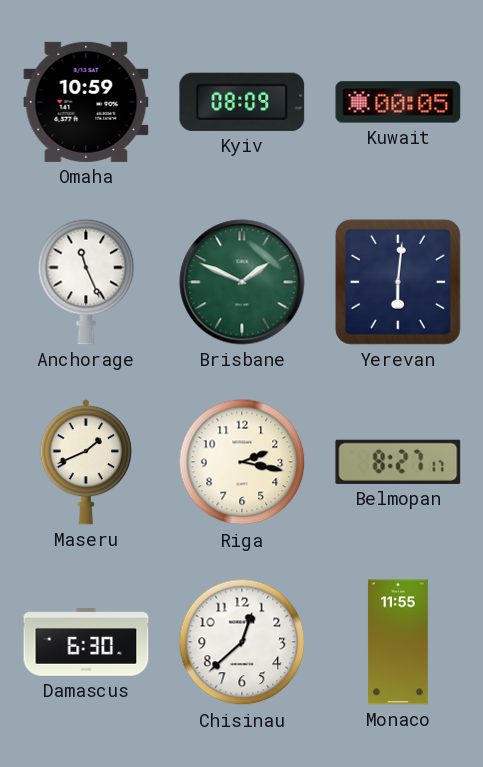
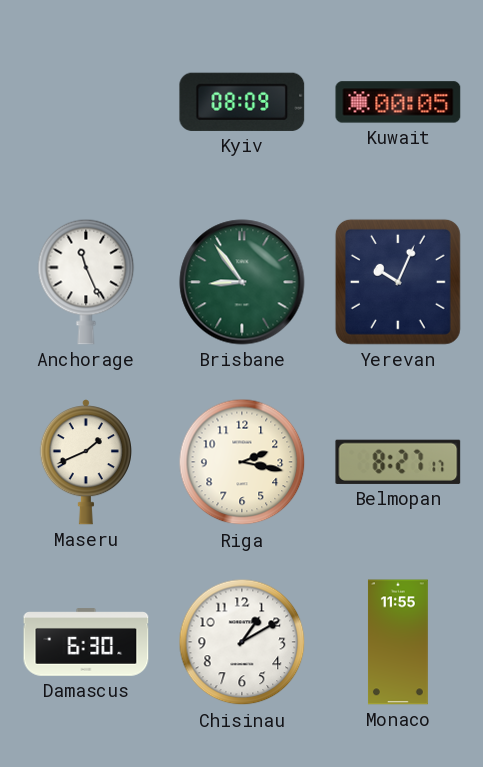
Omaha: 10:59 -> none
Brisbane: 1:49 -> 8:54
Yerevan: 6:01 -> 10:04
Chisinau: 12:38 -> 1:10
